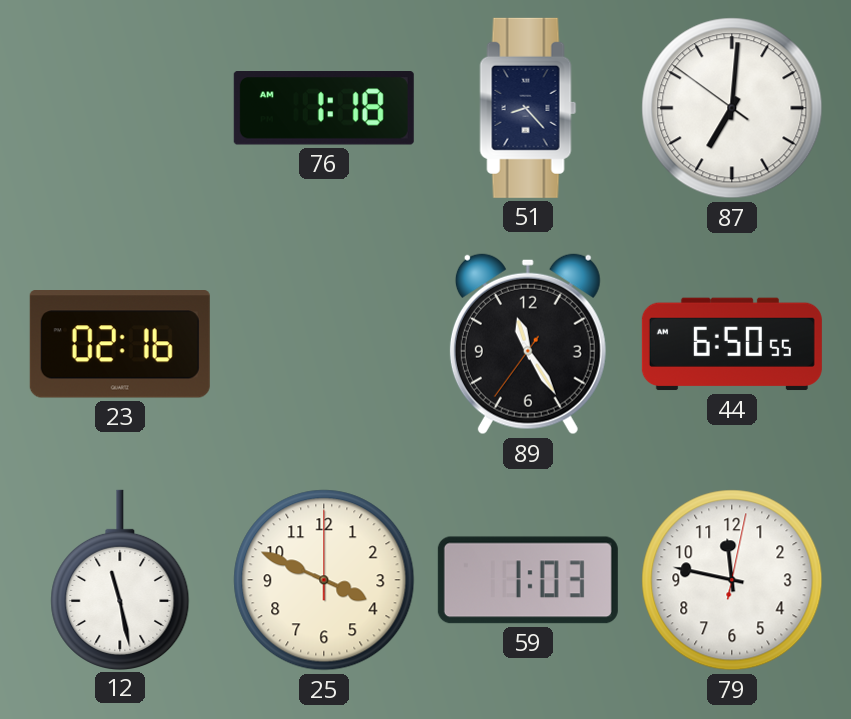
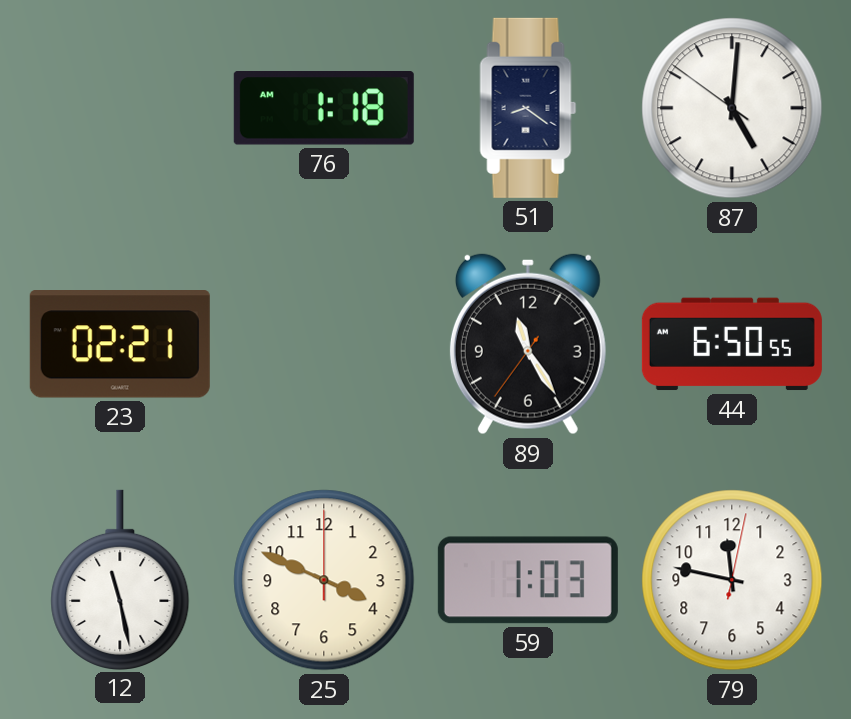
51: 8:23 -> 8:21
87: 7:00 -> 5:00
23: 02:16 -> 02:21
